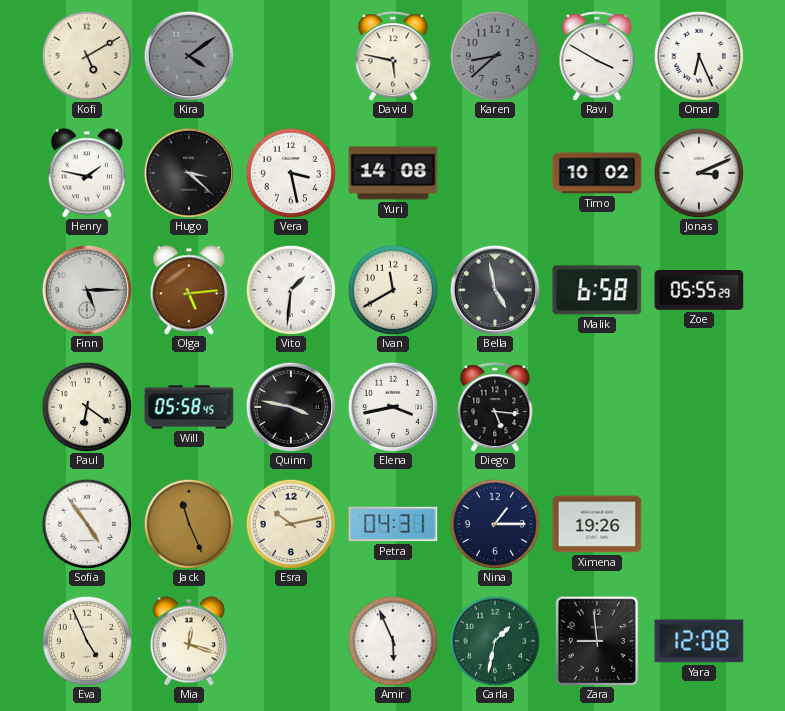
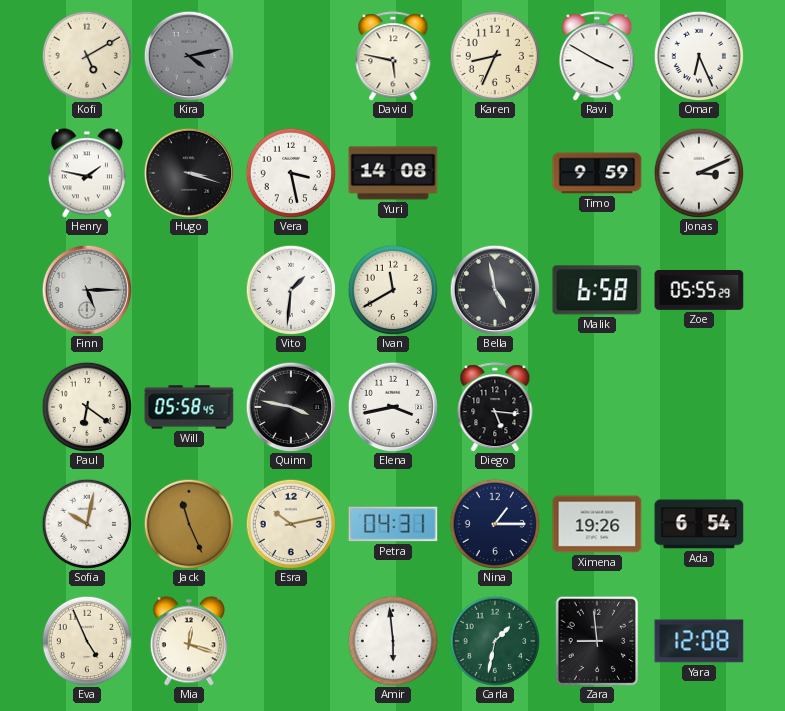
Kira: 4:09 -> 4:13
Karen: 8:38 -> 8:34
Karen dial: grey -> cream
Hugo: 3:22 -> 3:18
Timo: 10:02 -> 9:59
Olga: 5:14 -> none
Sofia: 4:54 -> 10:02
Ada: none -> 6:54
Amir: 5:56 -> 5:59
